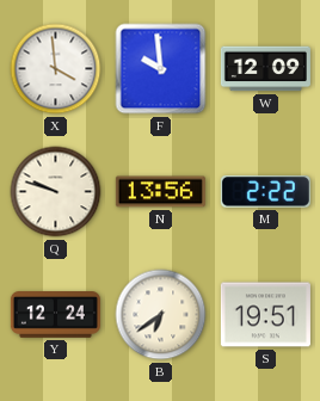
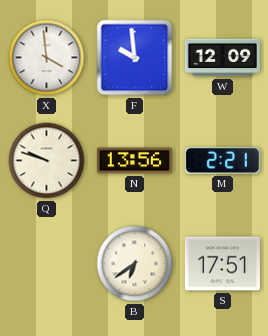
M: 2:22 -> 2:21
Y: 12:24 -> none
S: 19:51 -> 17:51
